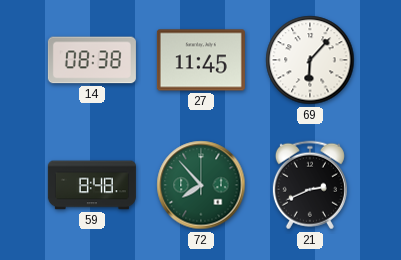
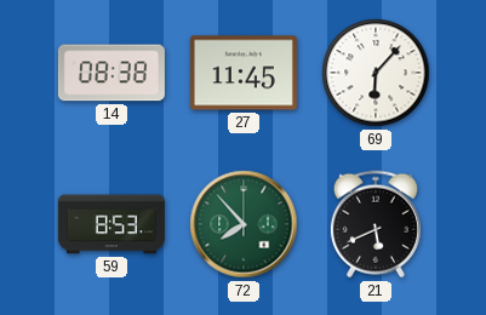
59: 8:48 -> 8:53
21: 2:41 -> 5:41
